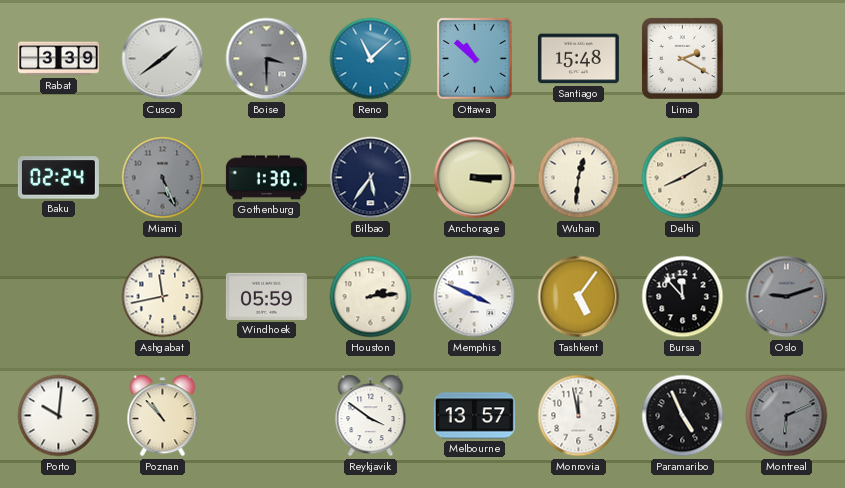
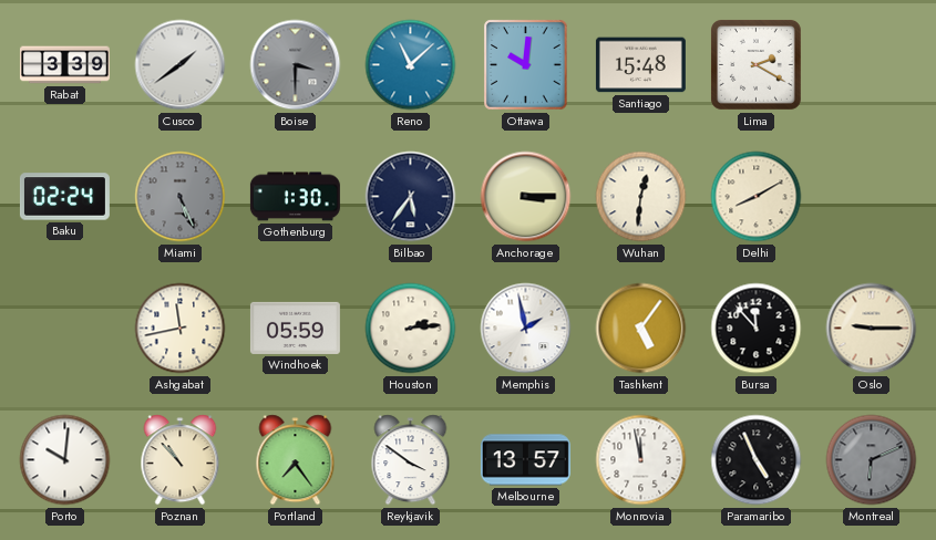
Ottawa: 10:52 -> 10:01
Memphis: 3:49 -> 1:58
Oslo: 9:12 -> 9:15
Oslo dial: grey -> cream
Portland: none -> 7:24
